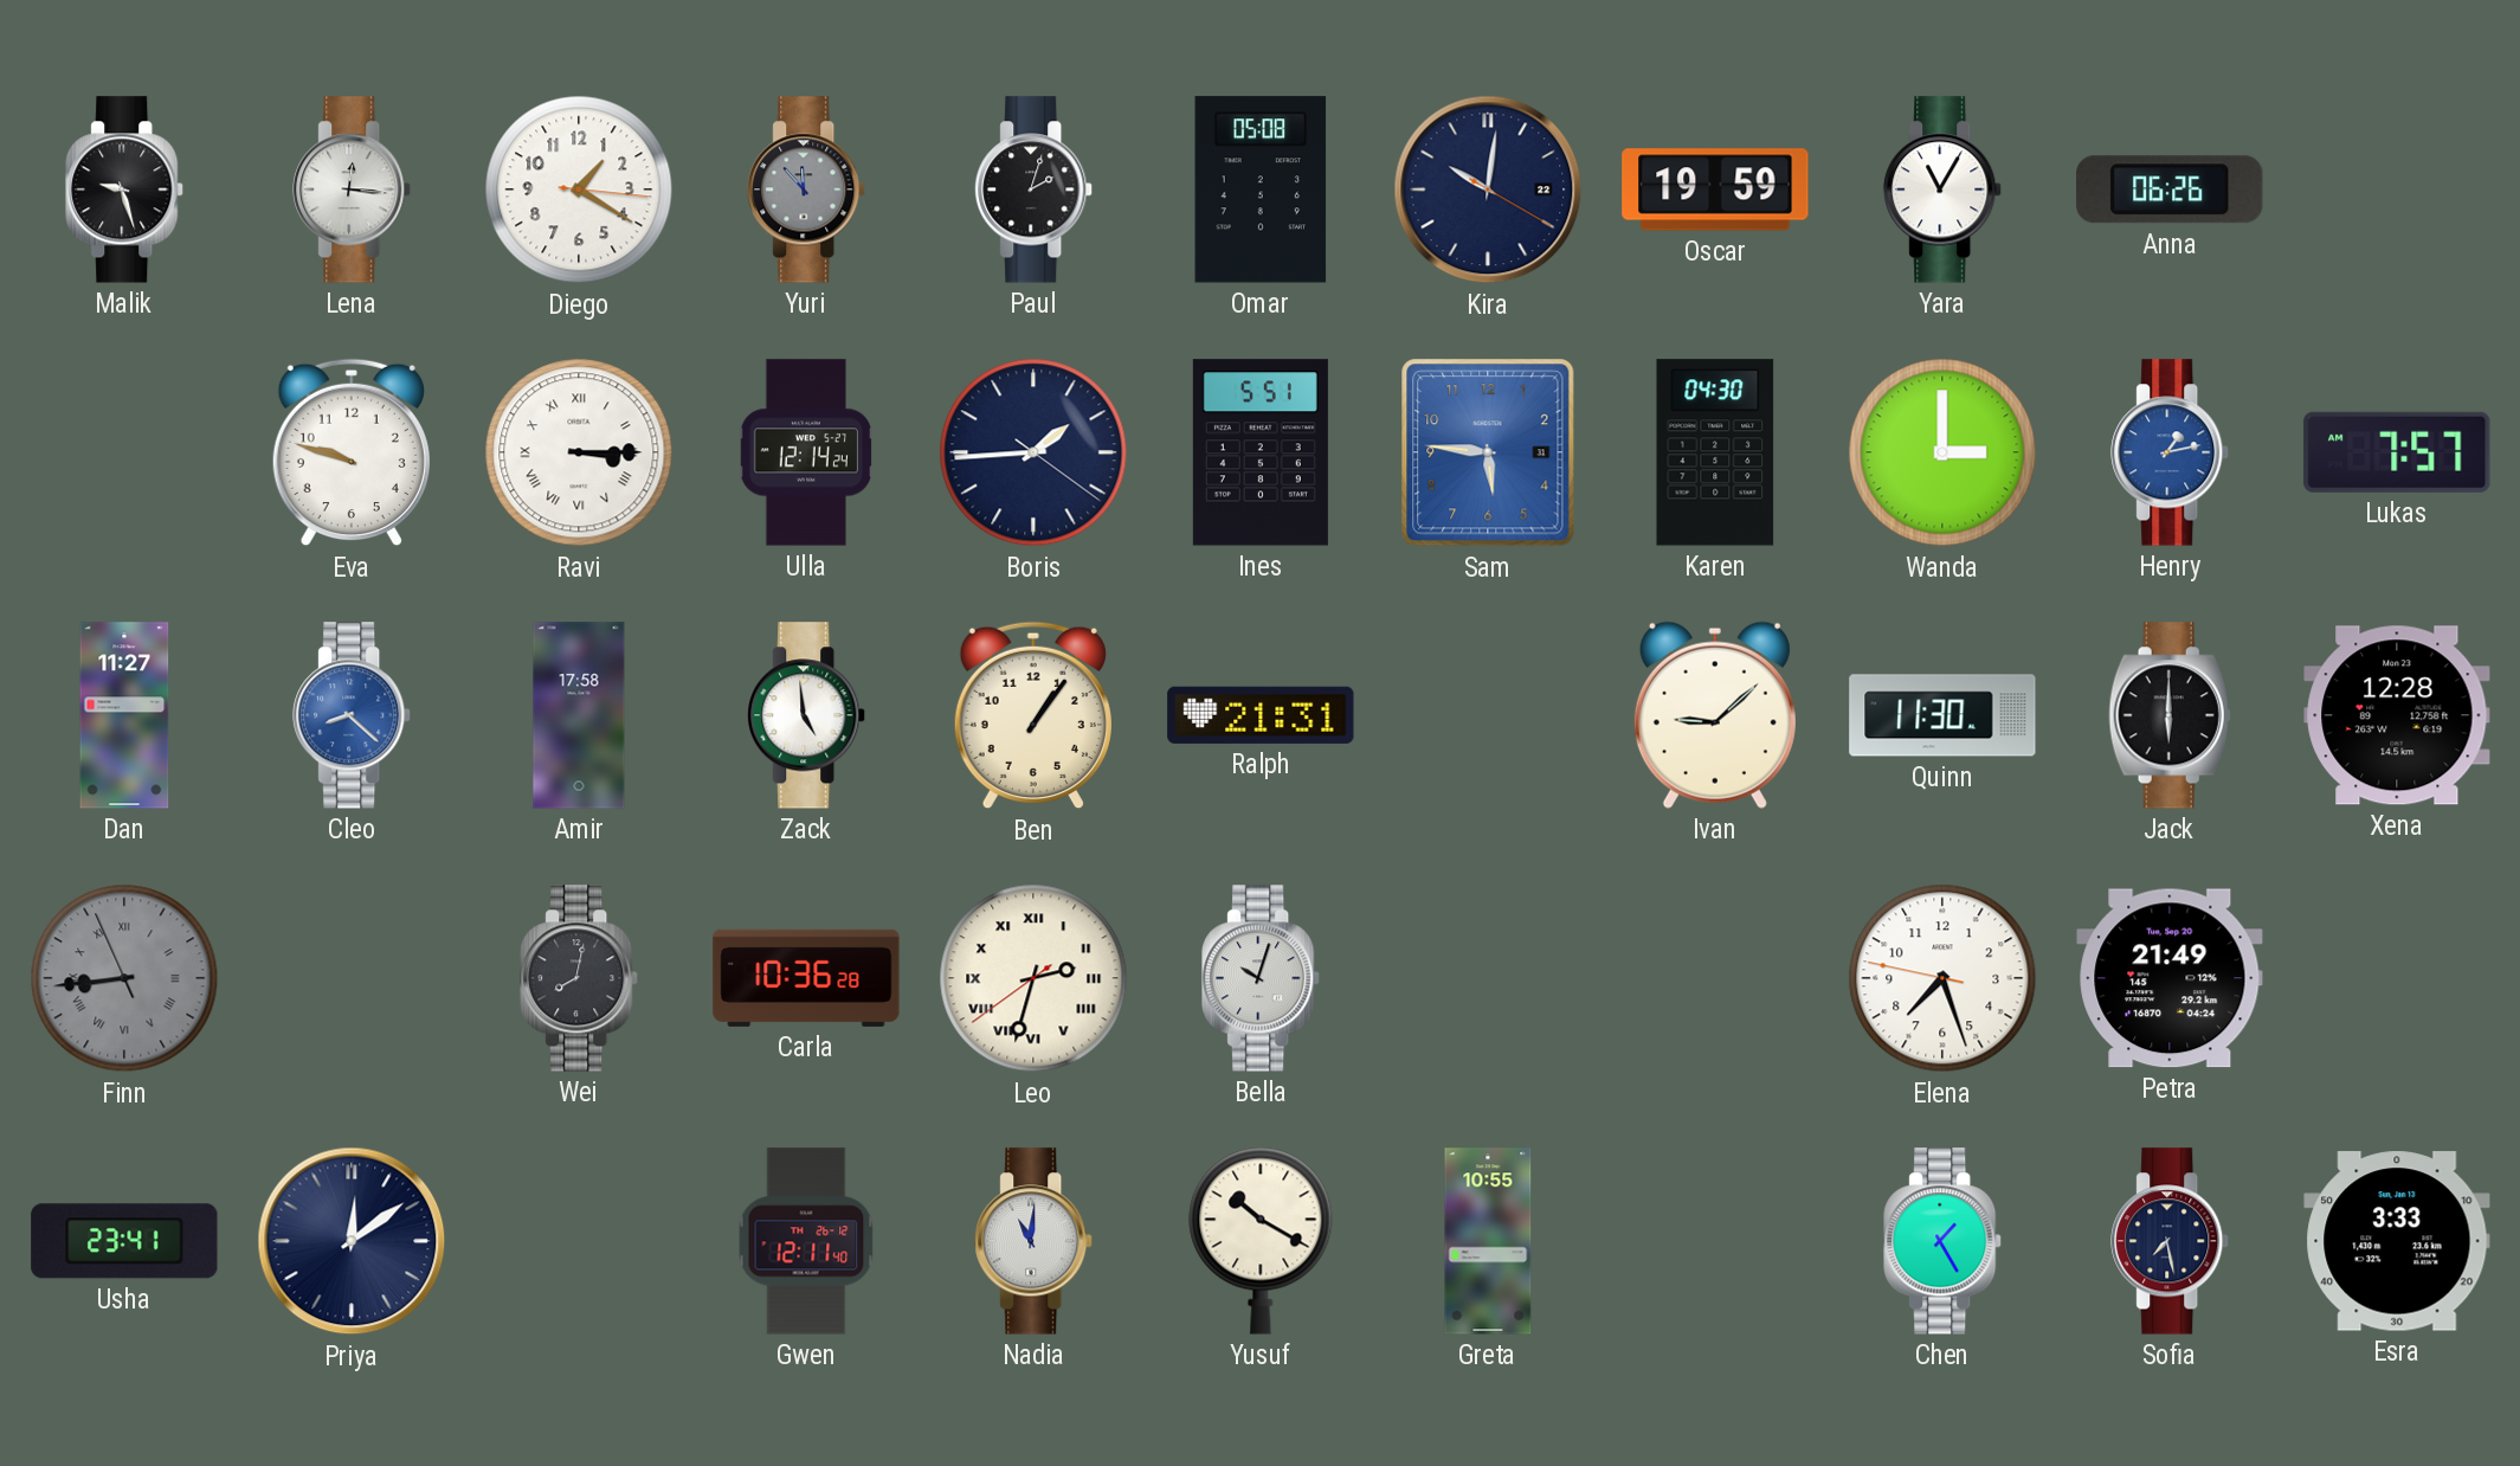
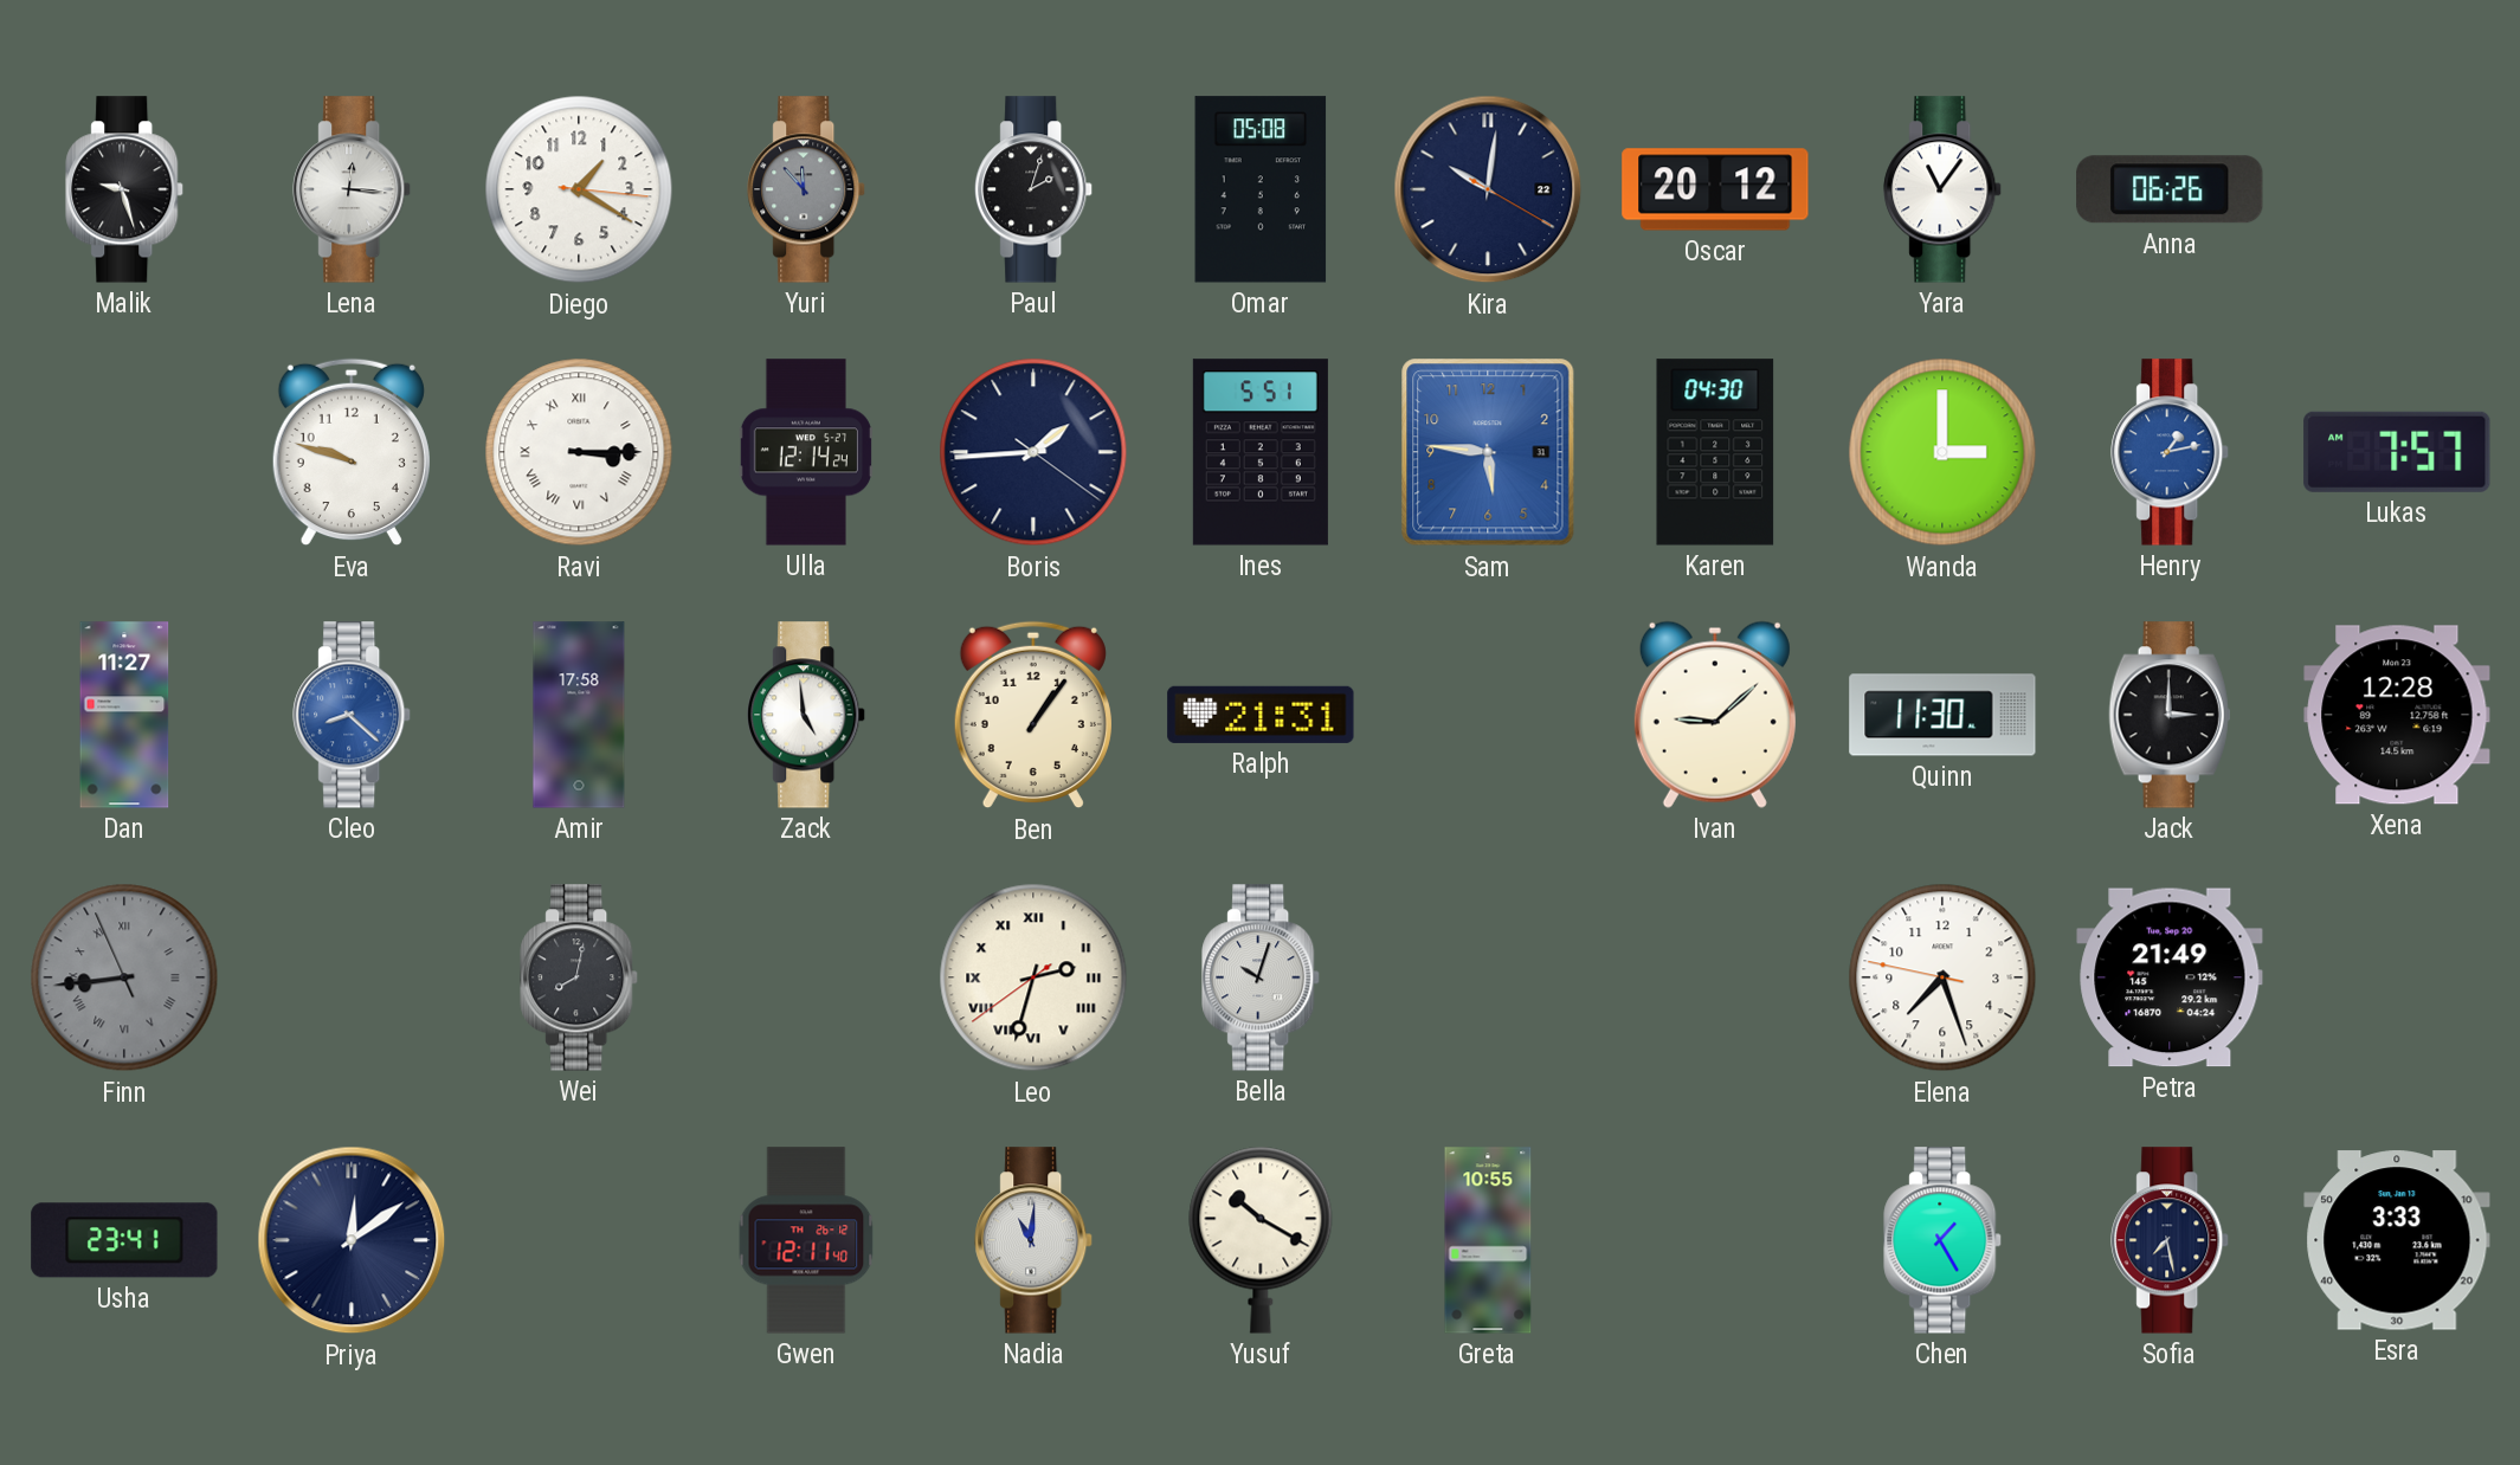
Oscar: 19:59 -> 20:12
Yara: 11:05 -> 11:06
Jack: 6:00 -> 3:00
Carla: 10:36 -> none
